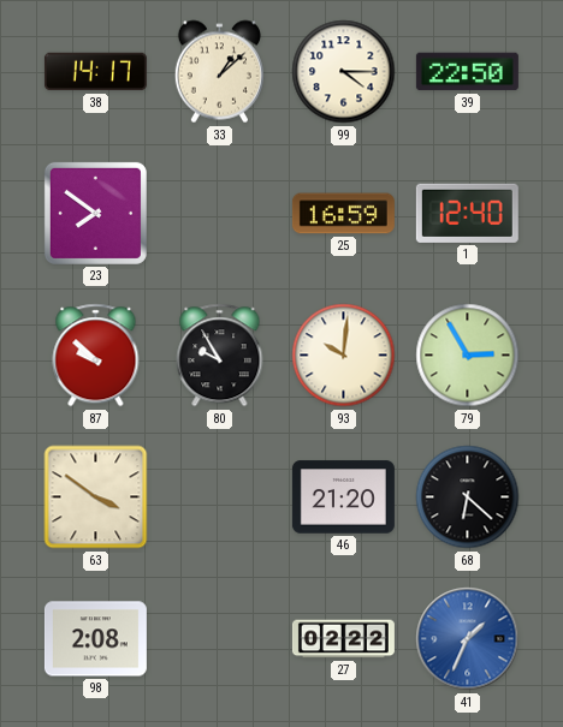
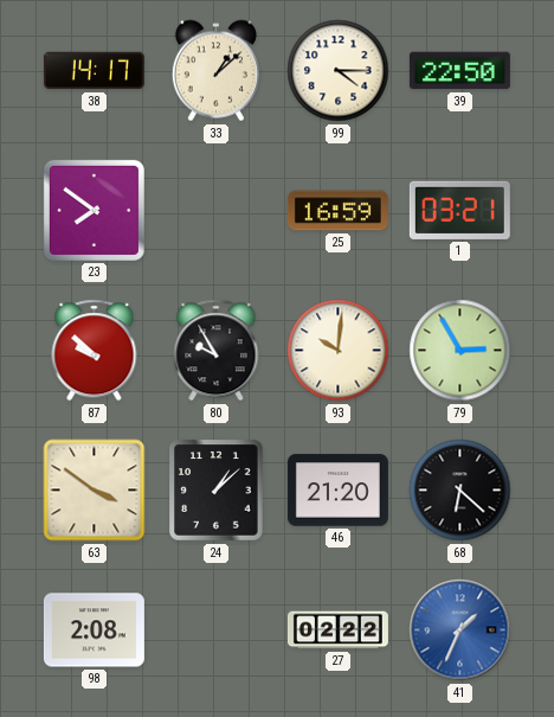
1: 12:40 -> 03:21
24: none -> 1:08
